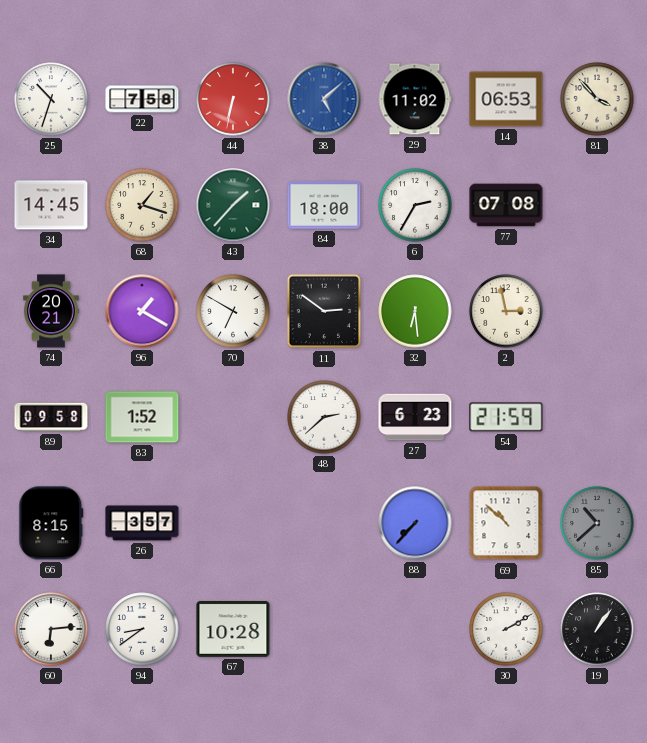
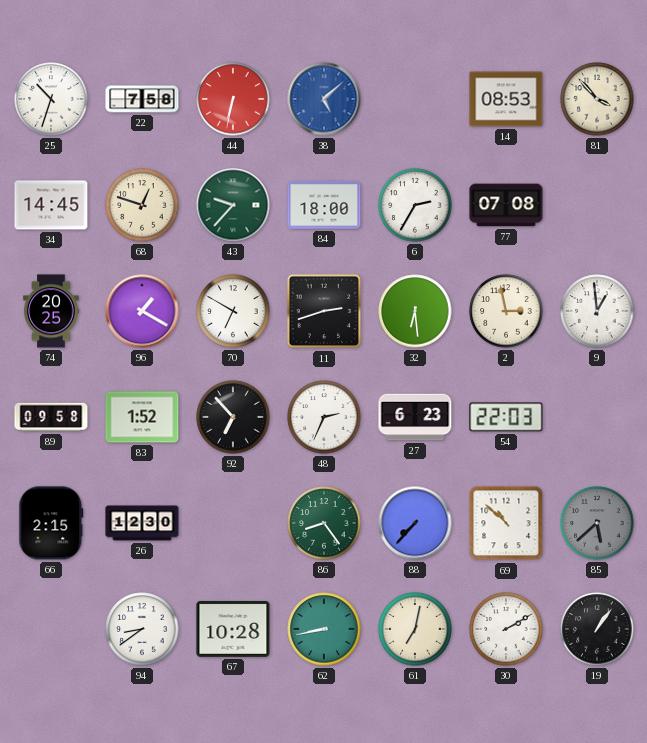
29: 11:02 -> none
14: 06:53 -> 08:53
68: 1:18 -> 12:48
43: 1:37 -> 9:37
74: 20:21 -> 20:25
11: 2:51 -> 2:42
9: none -> 12:59
92: none -> 6:53
48: 2:38 -> 2:34
54: 21:59 -> 22:03
66: 8:15 -> 2:15
26: 3:57 -> 12:30
86: none -> 8:24
85: 10:38 -> 5:38
60: 6:14 -> none
62: none -> 8:43
61: none -> 7:02
